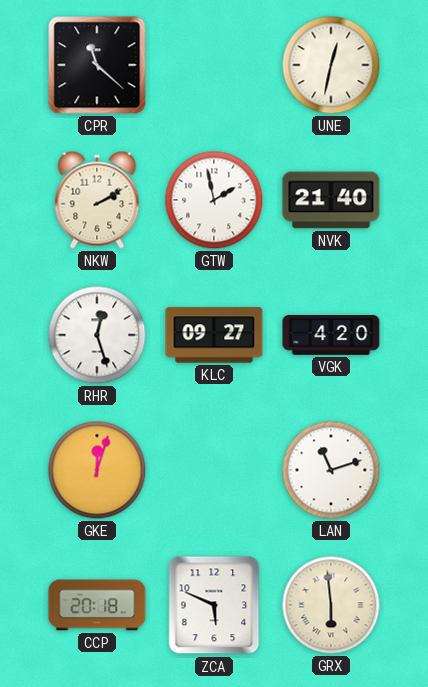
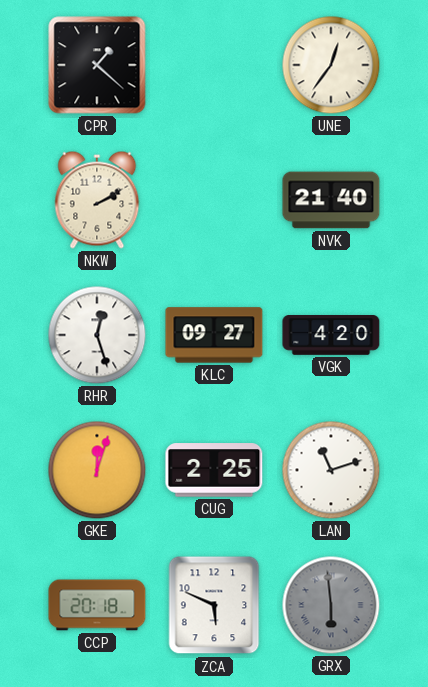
CPR: 11:22 -> 1:22
UNE: 12:32 -> 12:36
GTW: 1:58 -> none
CUG: none -> 2:25
GRX dial: cream -> grey
